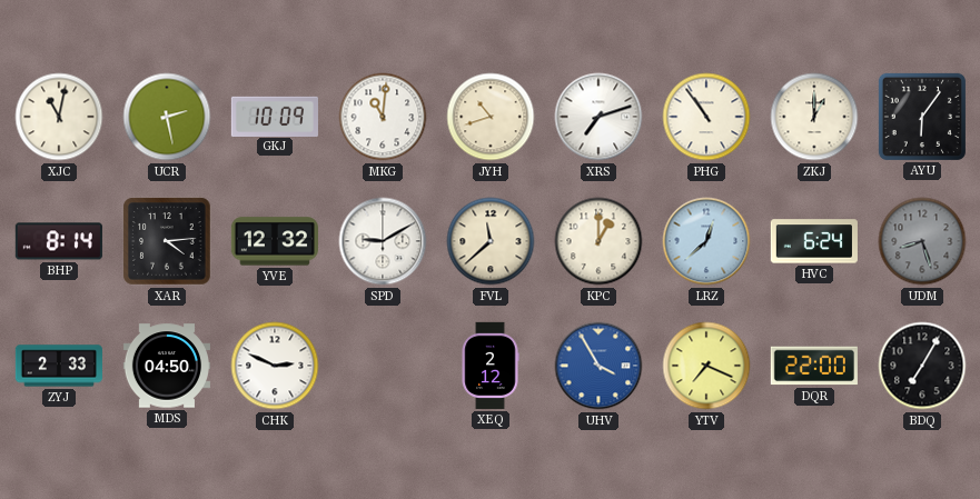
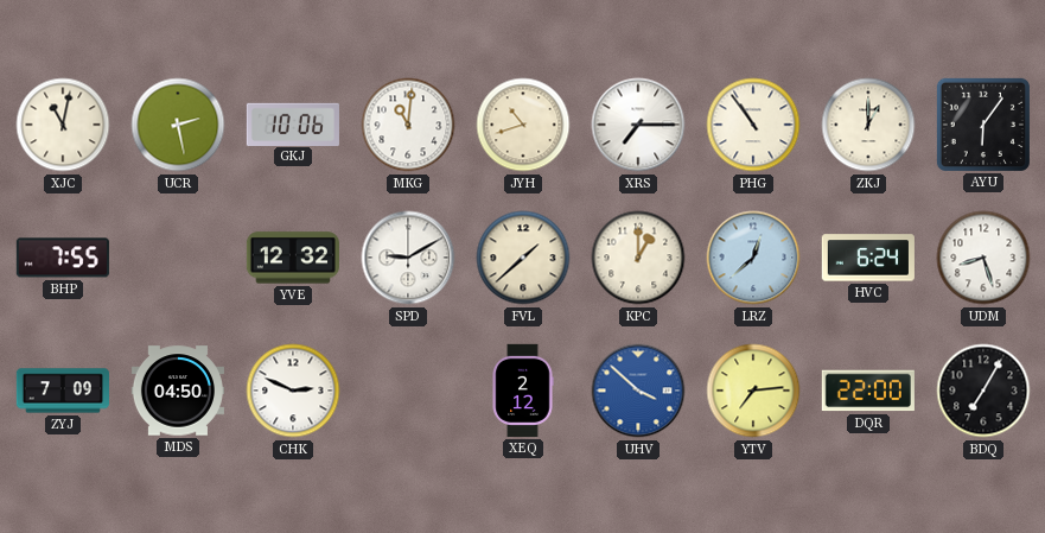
GKJ: 10:09 -> 10:06
XRS: 7:12 -> 7:15
BHP: 8:14 -> 7:55
XAR: 4:14 -> none
FVL: 11:38 -> 1:38
UDM dial: grey -> white
ZYJ: 2:33 -> 7:09
UHV: 3:55 -> 3:52
YTV: 7:19 -> 7:14
